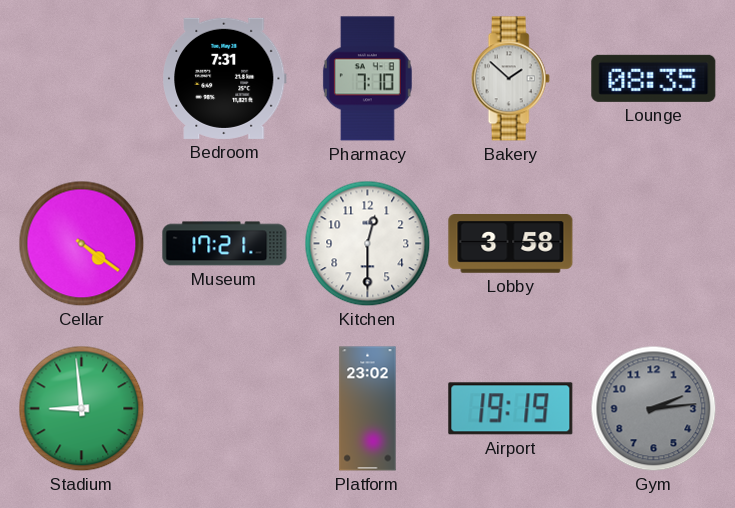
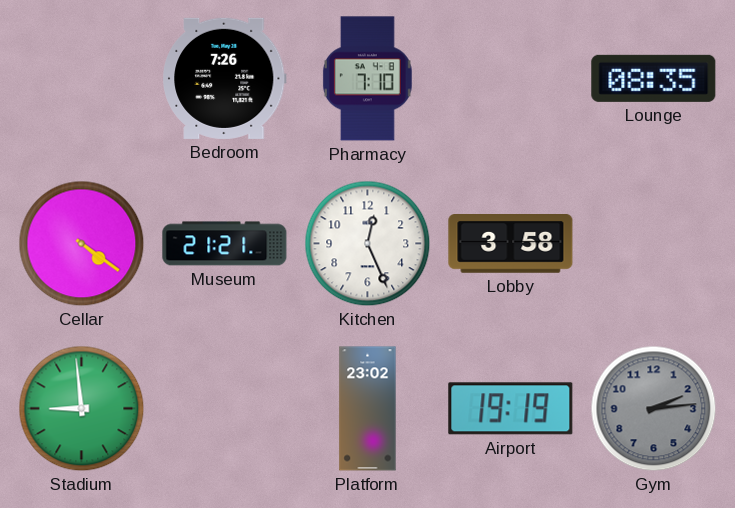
Bedroom: 7:31 -> 7:26
Bakery: 1:52 -> none
Museum: 17:21 -> 21:21
Kitchen: 12:30 -> 12:26
